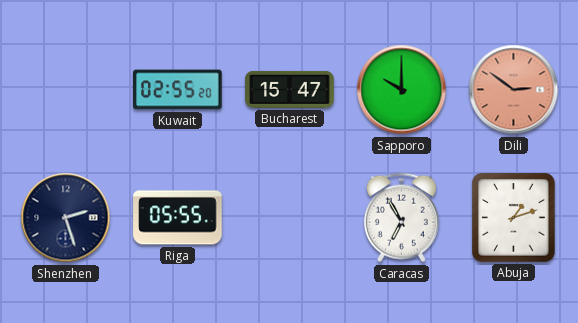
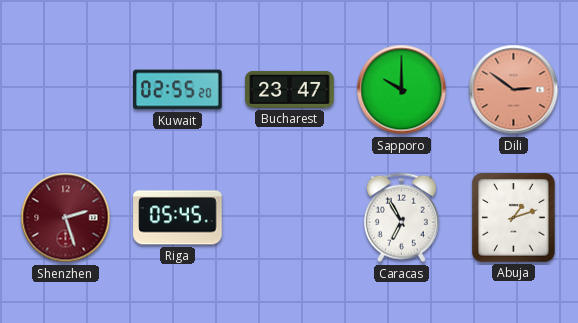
Bucharest: 15:47 -> 23:47
Shenzhen dial: navy -> burgundy
Riga: 05:55 -> 05:45
